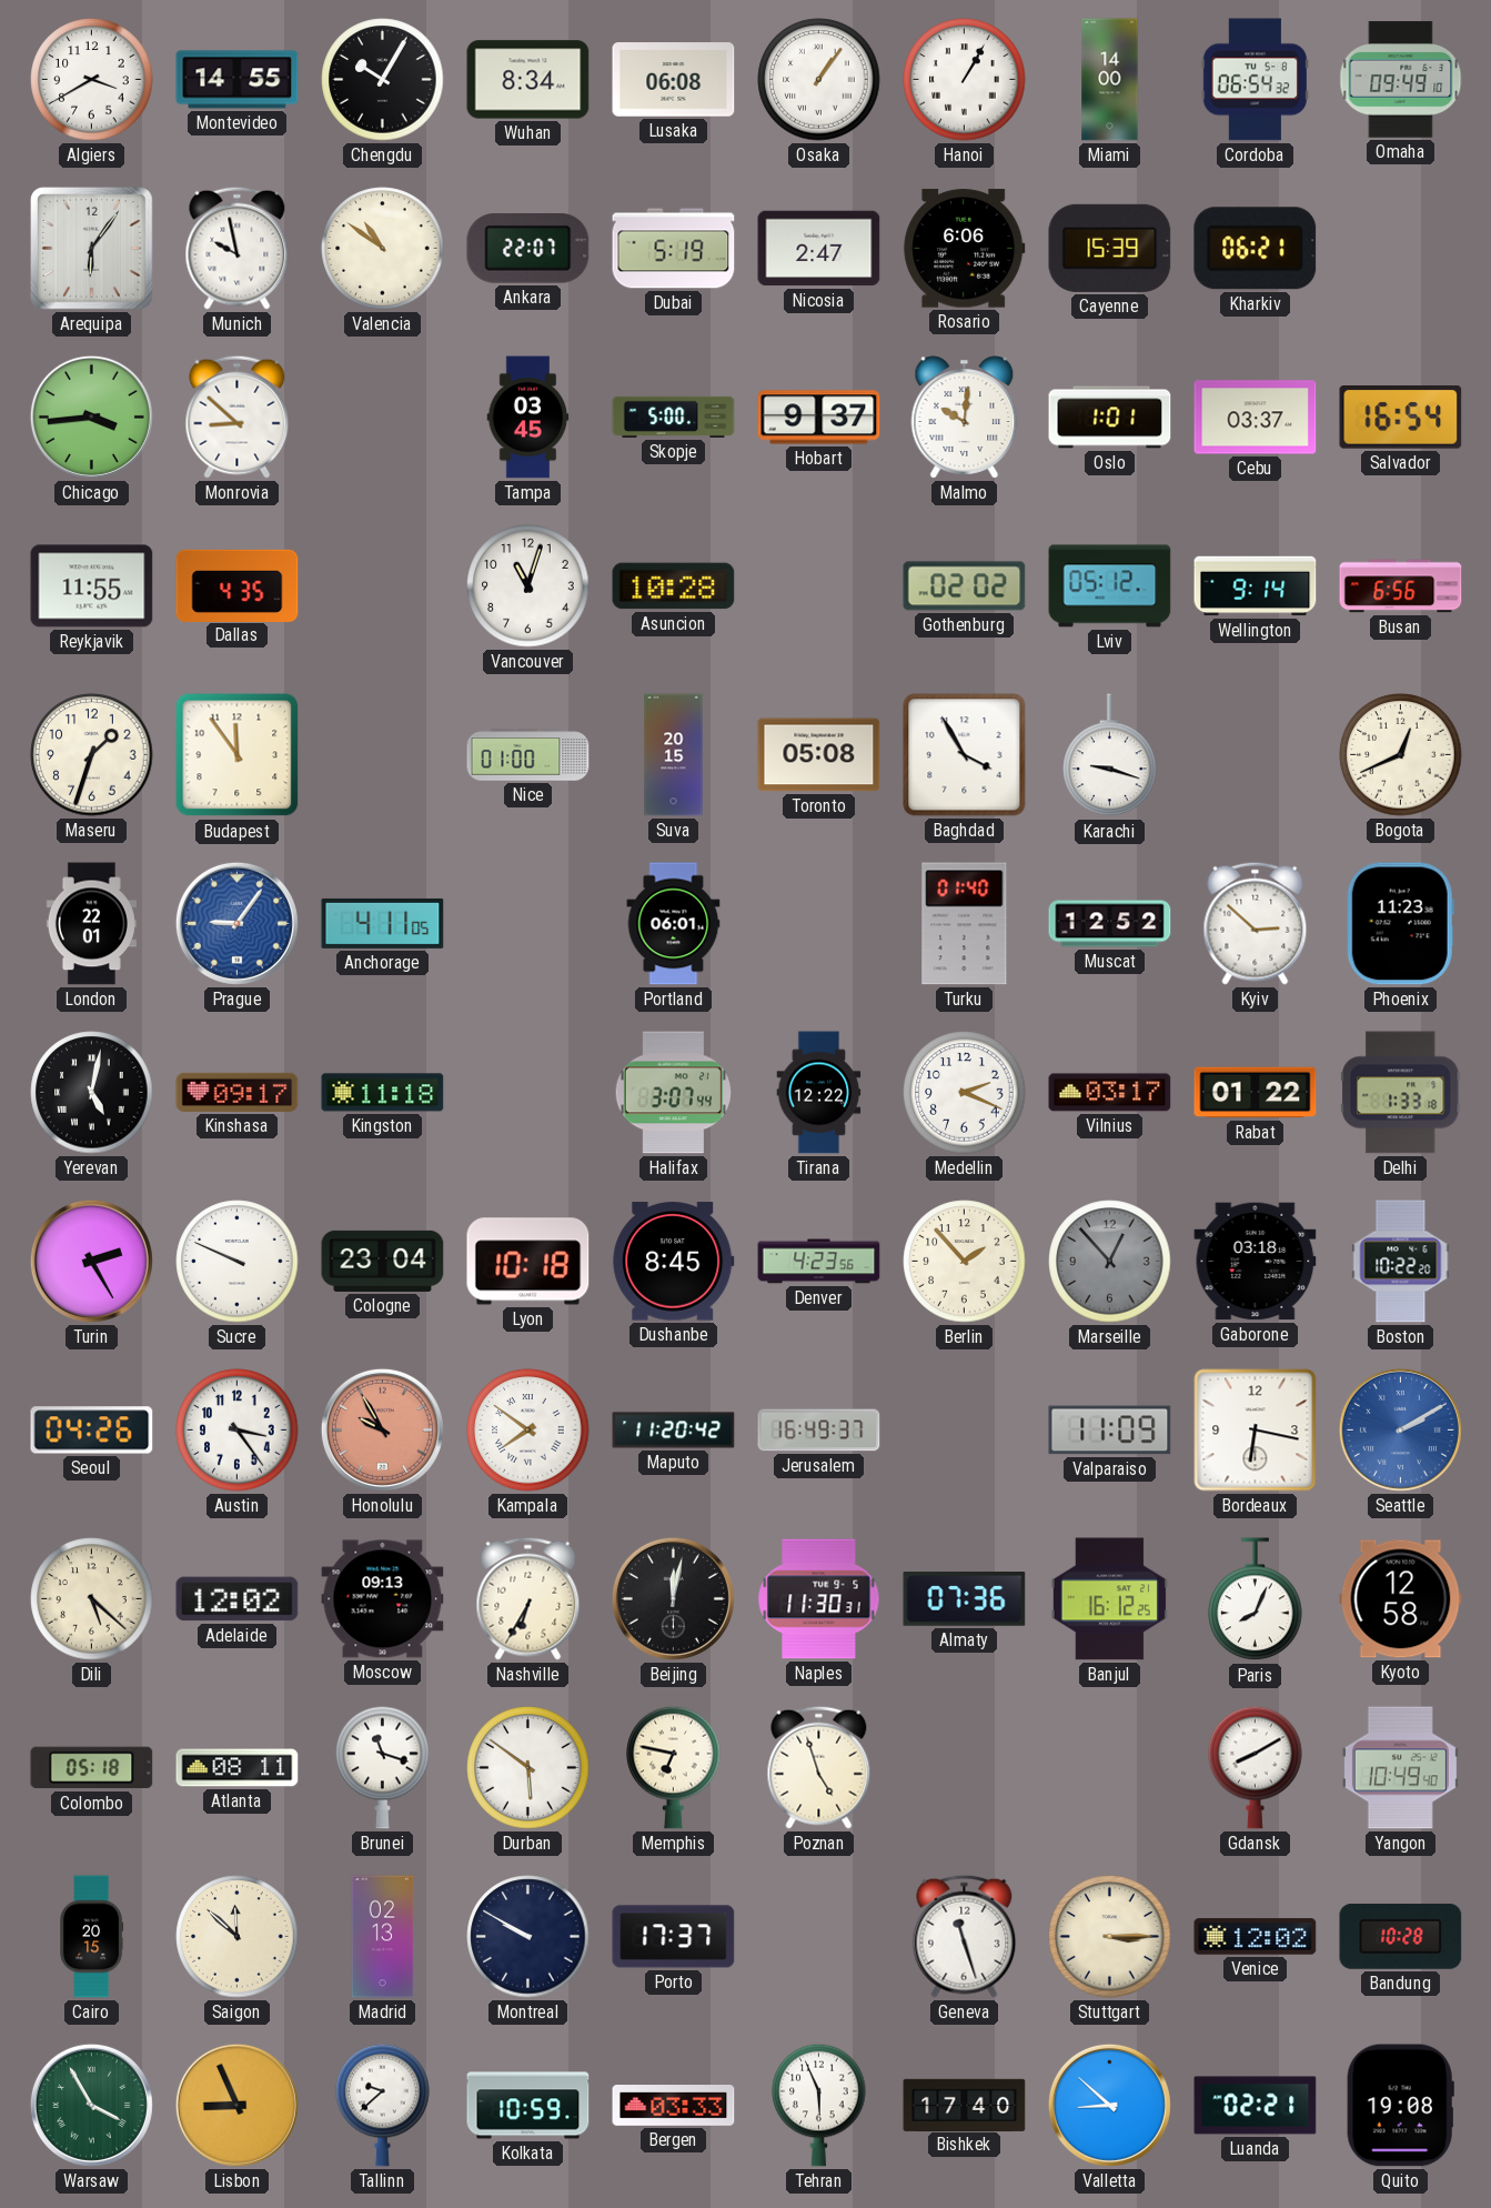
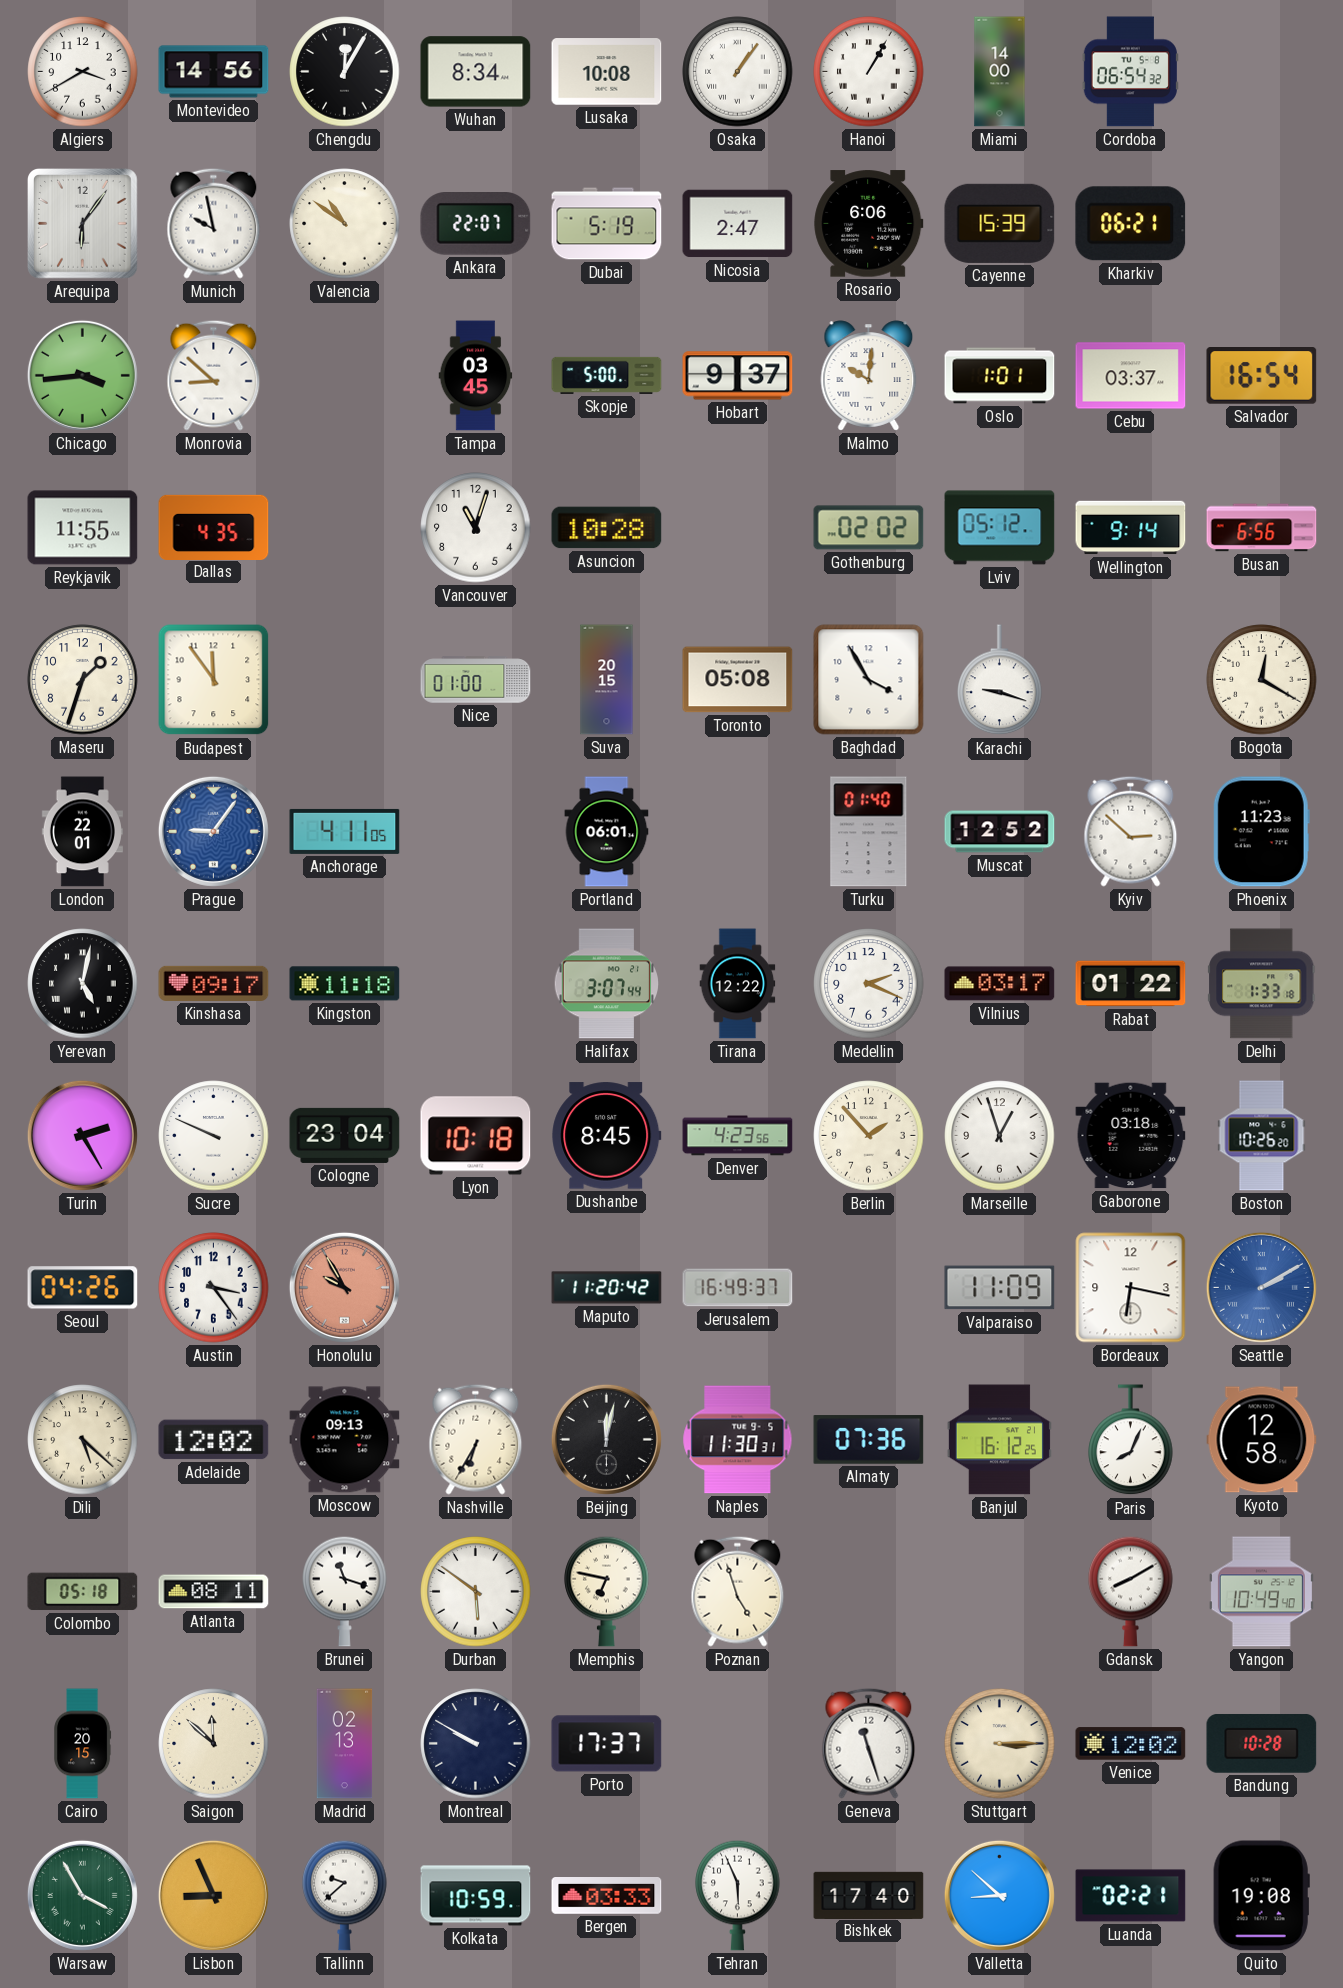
Montevideo: 14:55 -> 14:56
Chengdu: 10:05 -> 12:05
Lusaka: 06:08 -> 10:08
Omaha: 09:49 -> none
Bogota: 12:41 -> 12:20
Marseille: 12:53 -> 12:57
Marseille dial: grey -> white
Boston: 10:22 -> 10:26
Kampala: 7:51 -> none
